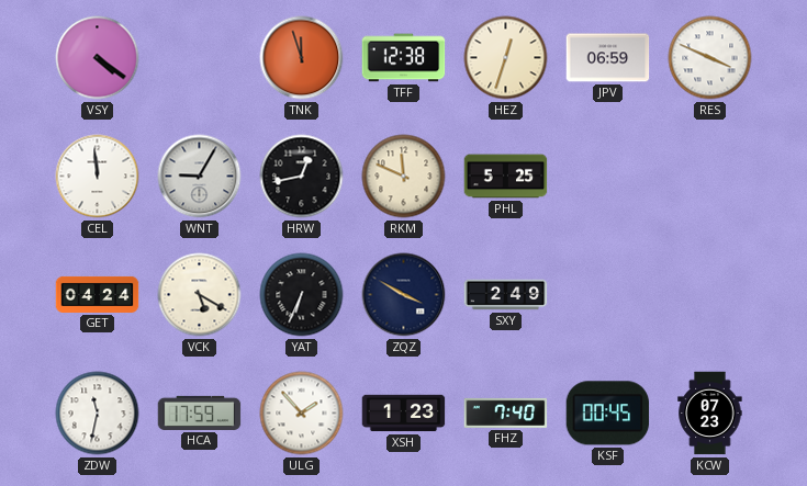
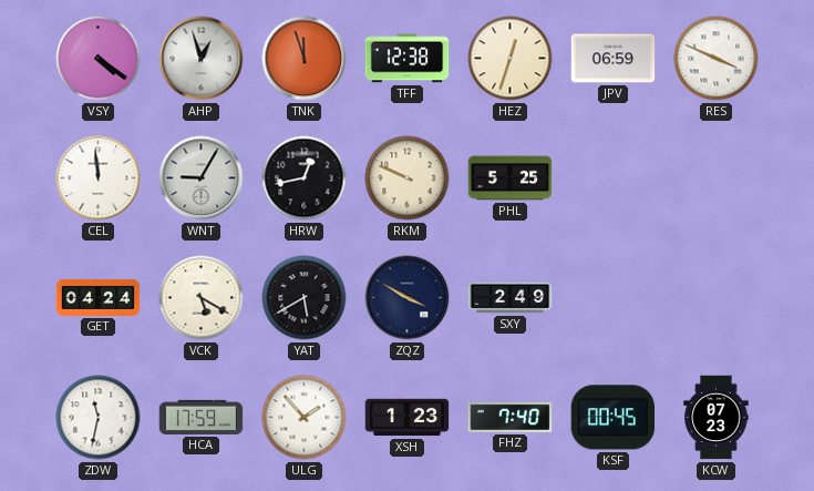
AHP: none -> 12:57
RKM: 11:49 -> 9:49
YAT: 6:34 -> 5:40
